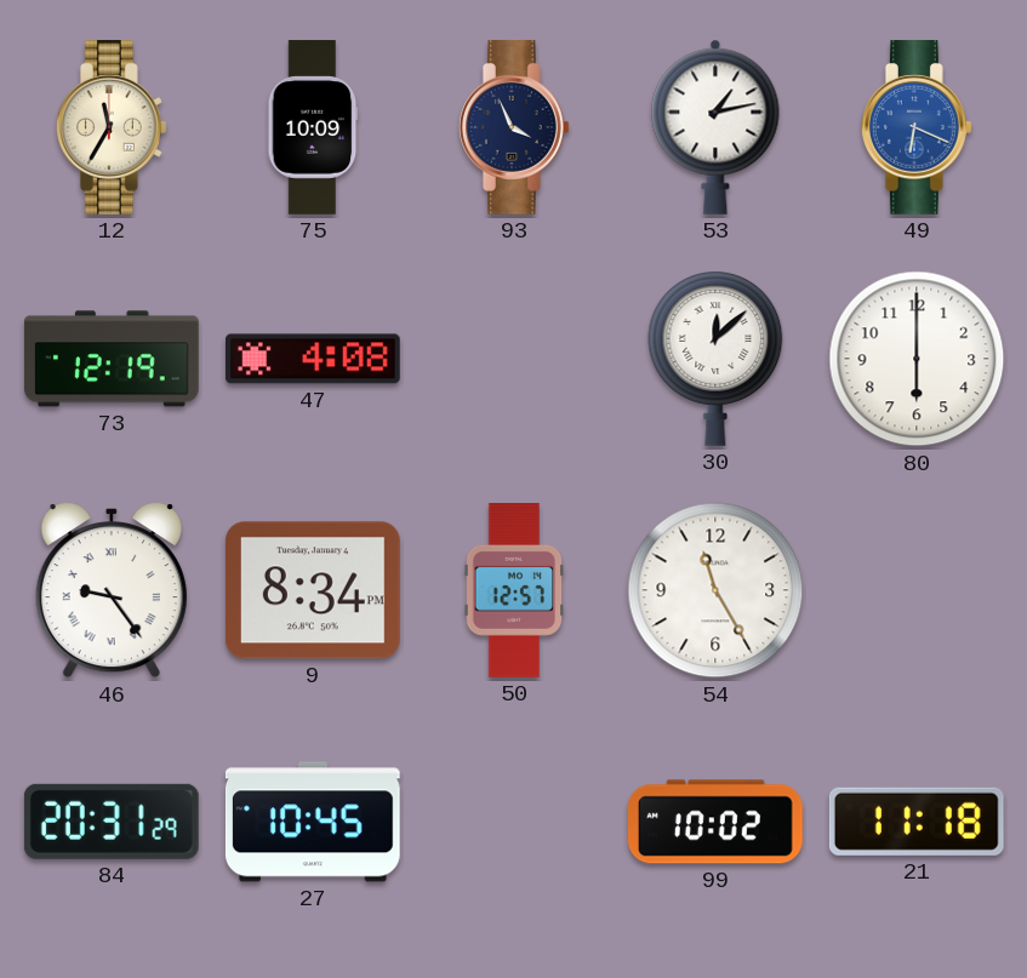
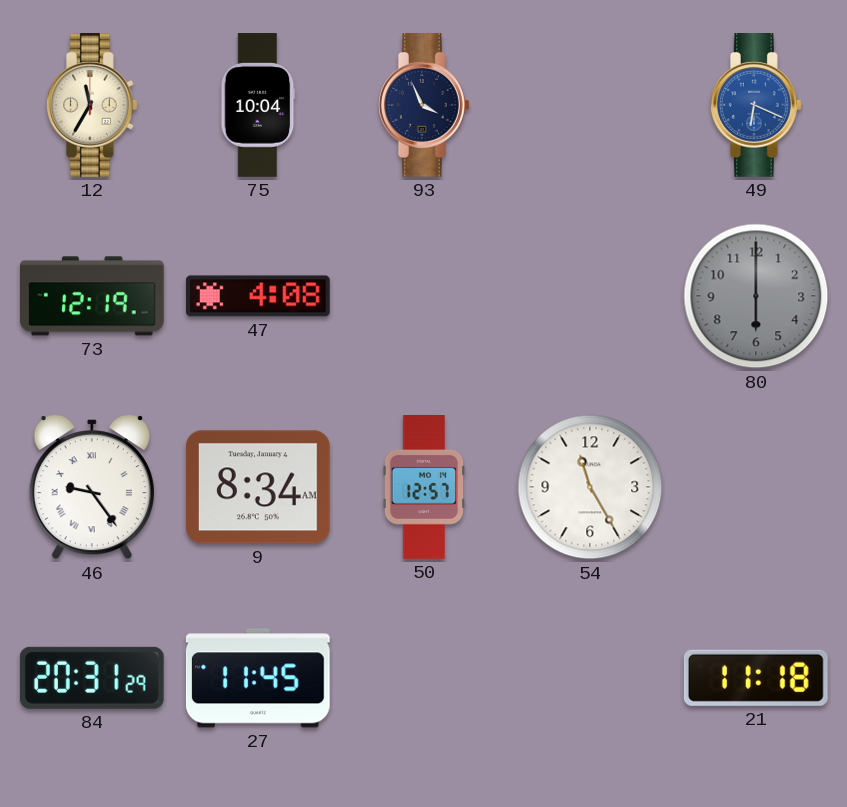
75: 10:09 -> 10:04
53: 1:13 -> none
30: 12:08 -> none
80 dial: white -> grey
9: 8:34 PM -> 8:34 AM
27: 10:45 -> 11:45
99: 10:02 -> none
